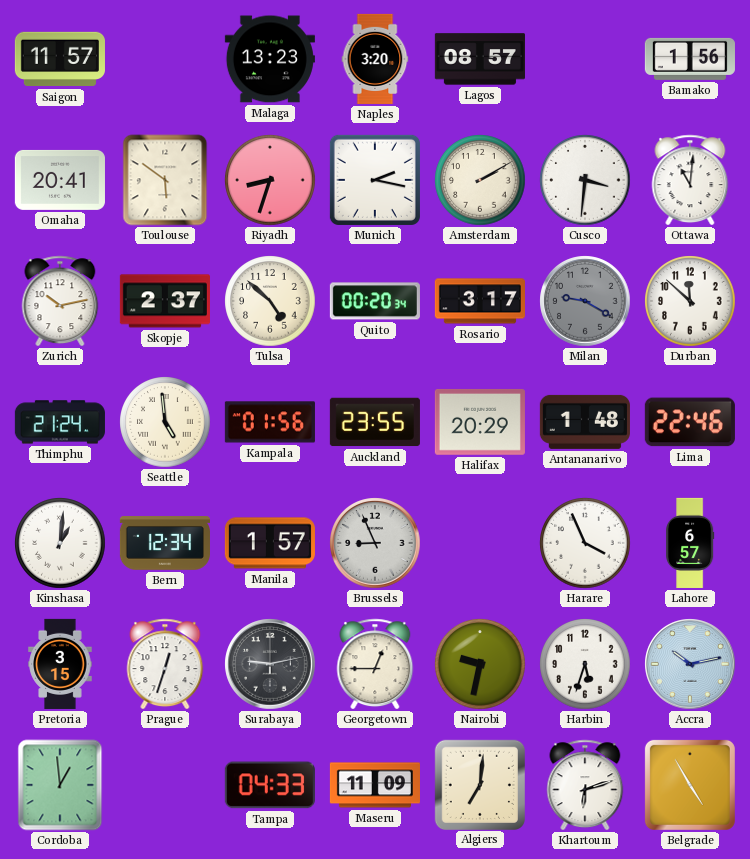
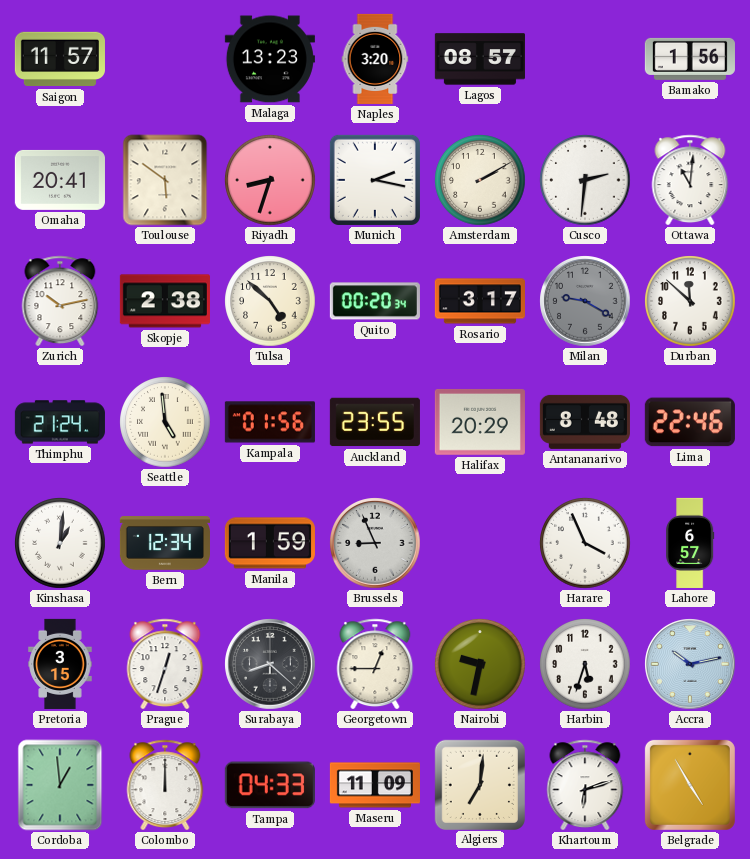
Cusco: 3:31 -> 2:31
Skopje: 2:37 -> 2:38
Antananarivo: 1:48 -> 8:48
Manila: 1:57 -> 1:59
Surabaya: 9:13 -> 8:22
Colombo: none -> 12:00
